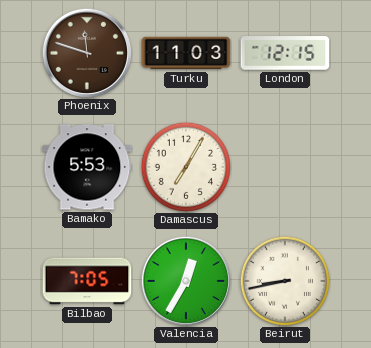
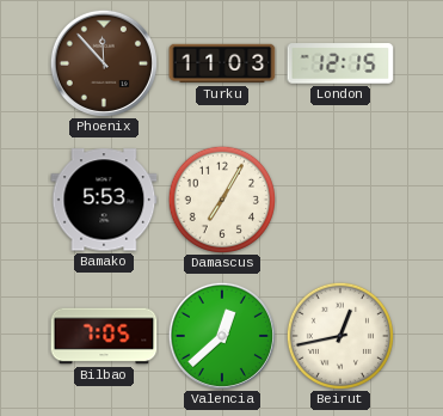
Phoenix: 11:48 -> 11:53
Valencia: 12:35 -> 12:38
Beirut: 8:43 -> 12:43
